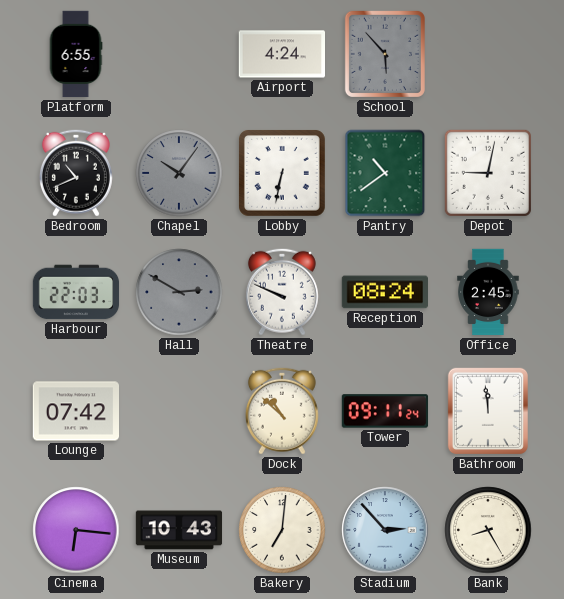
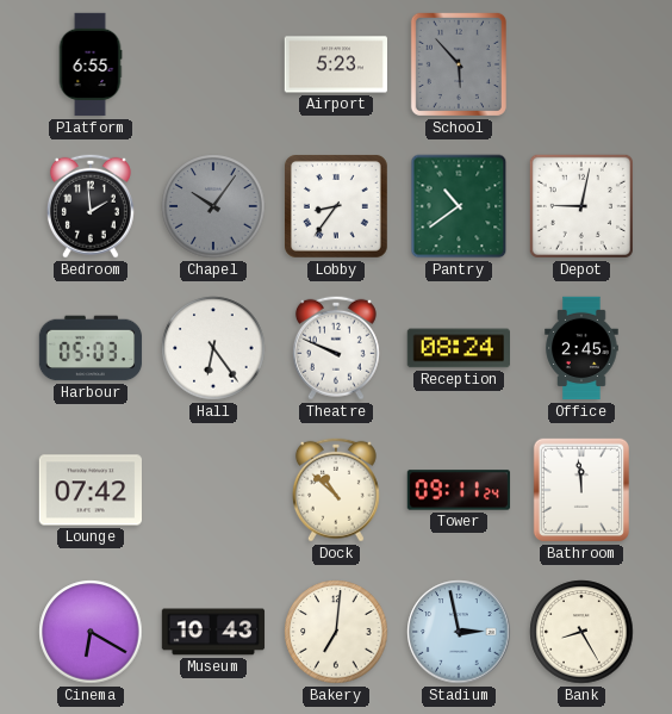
Airport: 4:24 -> 5:23
Bedroom: 10:41 -> 1:59
Lobby: 6:32 -> 8:36
Harbour: 22:03 -> 05:03
Hall: 2:50 -> 6:24
Hall dial: grey -> white
Cinema: 6:16 -> 6:20
Stadium: 2:53 -> 2:58
